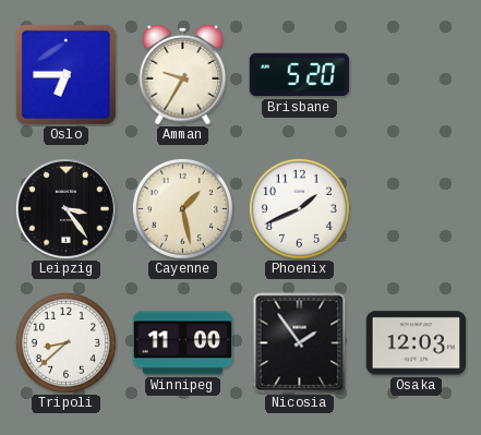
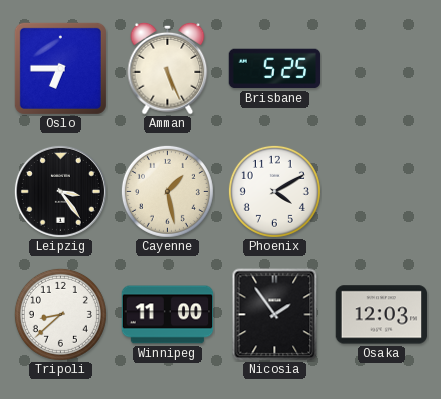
Amman: 9:35 -> 5:26
Brisbane: 5:20 -> 5:25
Phoenix: 1:41 -> 4:10
